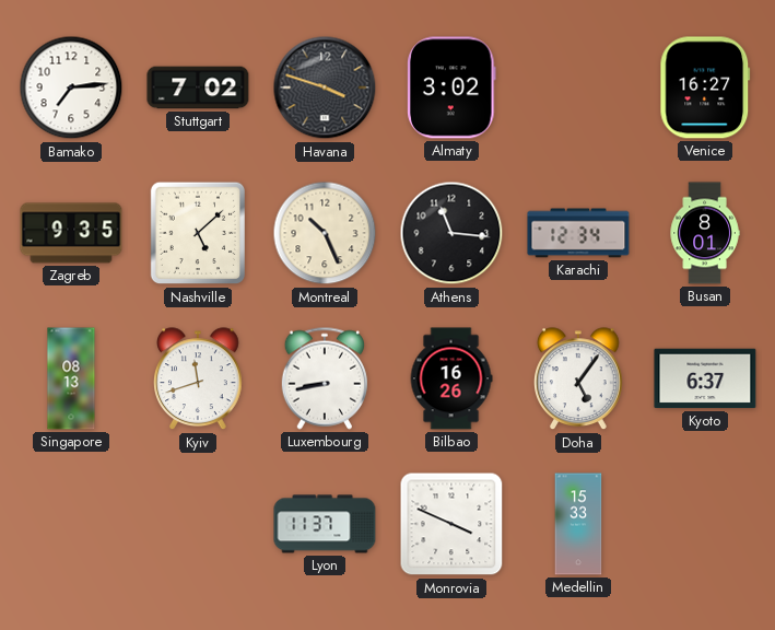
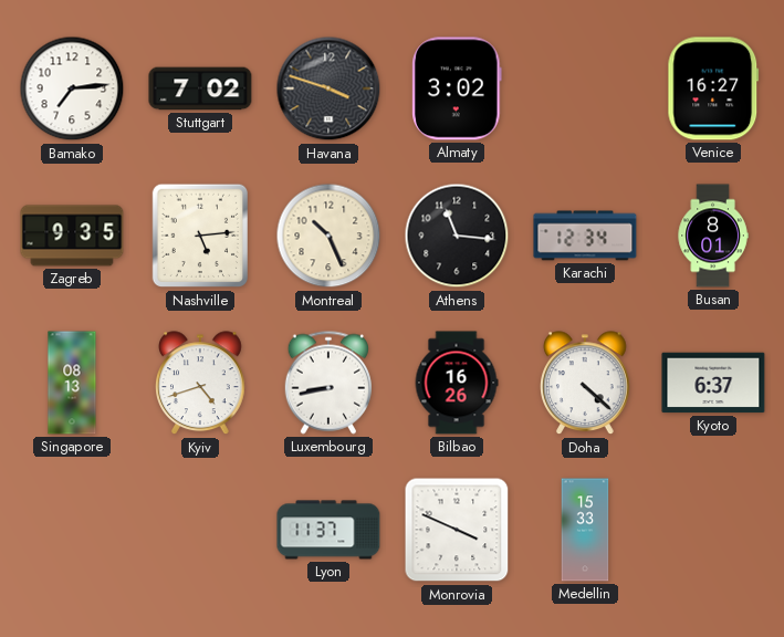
Nashville: 5:08 -> 5:14
Kyiv: 11:42 -> 4:42
Doha: 5:06 -> 4:22
